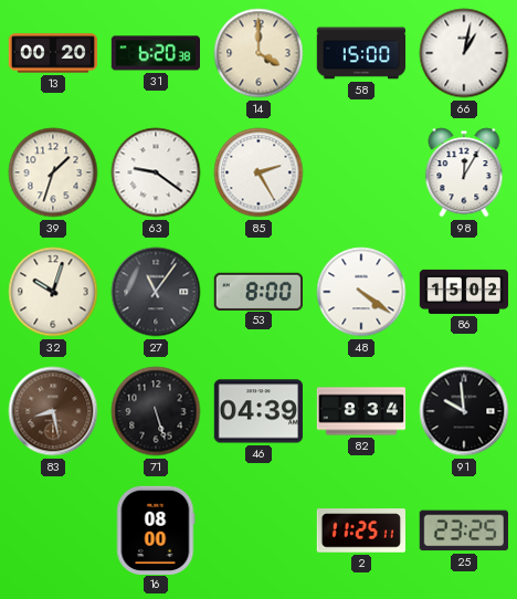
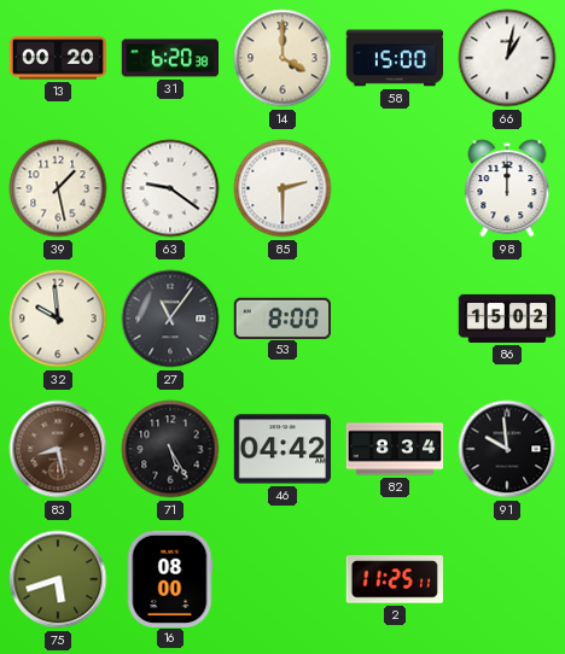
39: 1:33 -> 1:28
85: 2:25 -> 2:30
98: 12:05 -> 12:00
32: 10:03 -> 9:59
48: 4:21 -> none
71: 5:27 -> 5:25
46: 04:39 -> 04:42
75: none -> 5:42
25: 23:25 -> none
